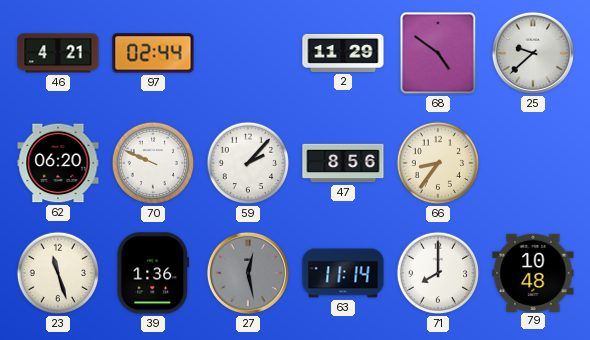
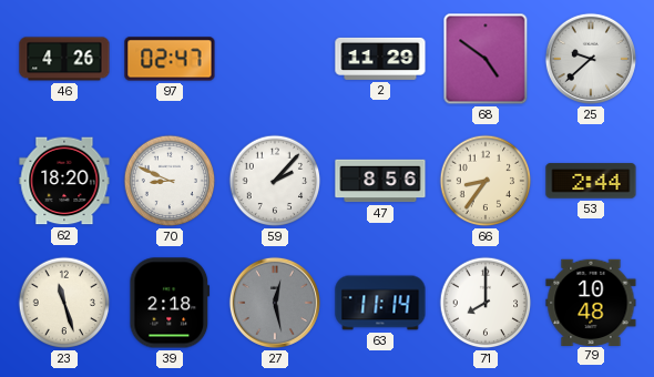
46: 4:21 -> 4:26
97: 02:44 -> 02:47
62: 06:20 -> 18:20
70: 9:49 -> 8:49
53: none -> 2:44
39: 1:36 -> 2:18
